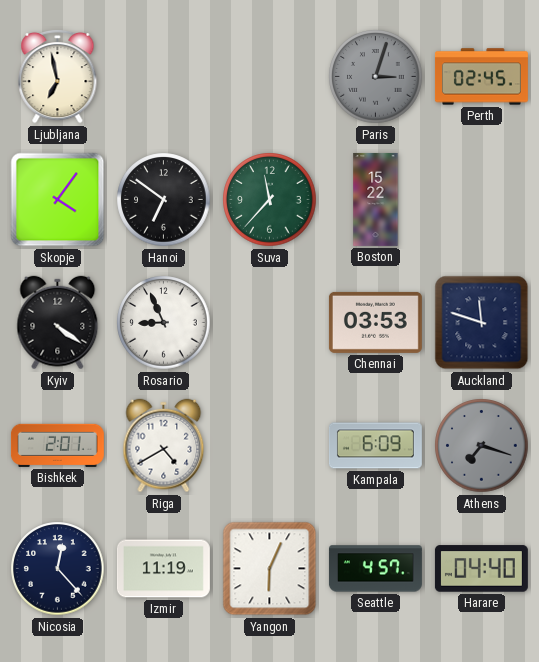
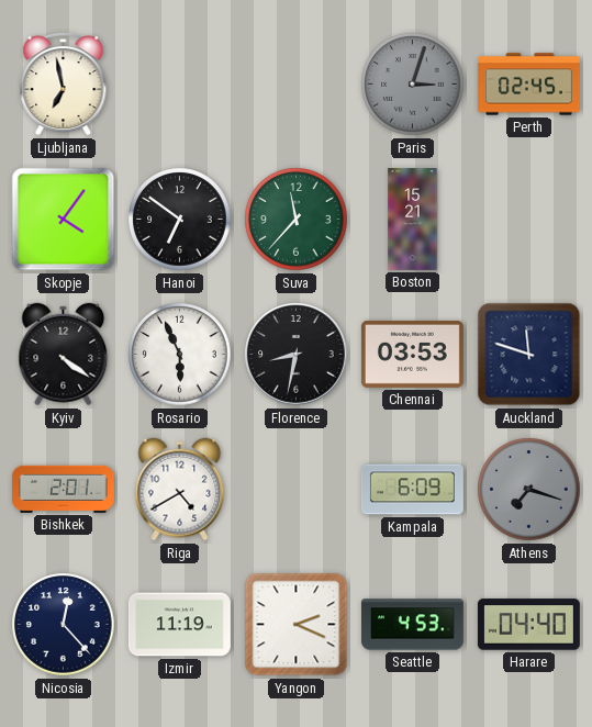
Boston: 15:22 -> 15:21
Rosario: 8:56 -> 5:56
Florence: none -> 8:32
Yangon: 6:04 -> 2:19
Seattle: 4:57 -> 4:53
